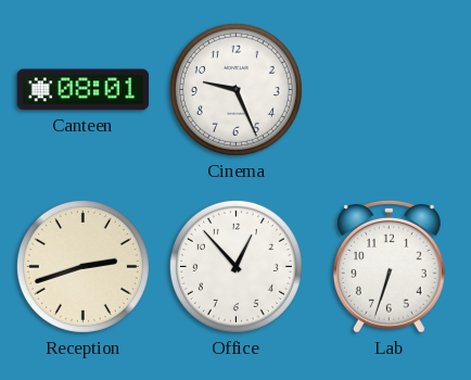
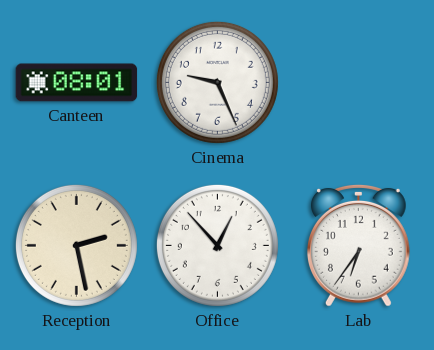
Reception: 2:42 -> 2:28
Lab: 6:33 -> 6:36
